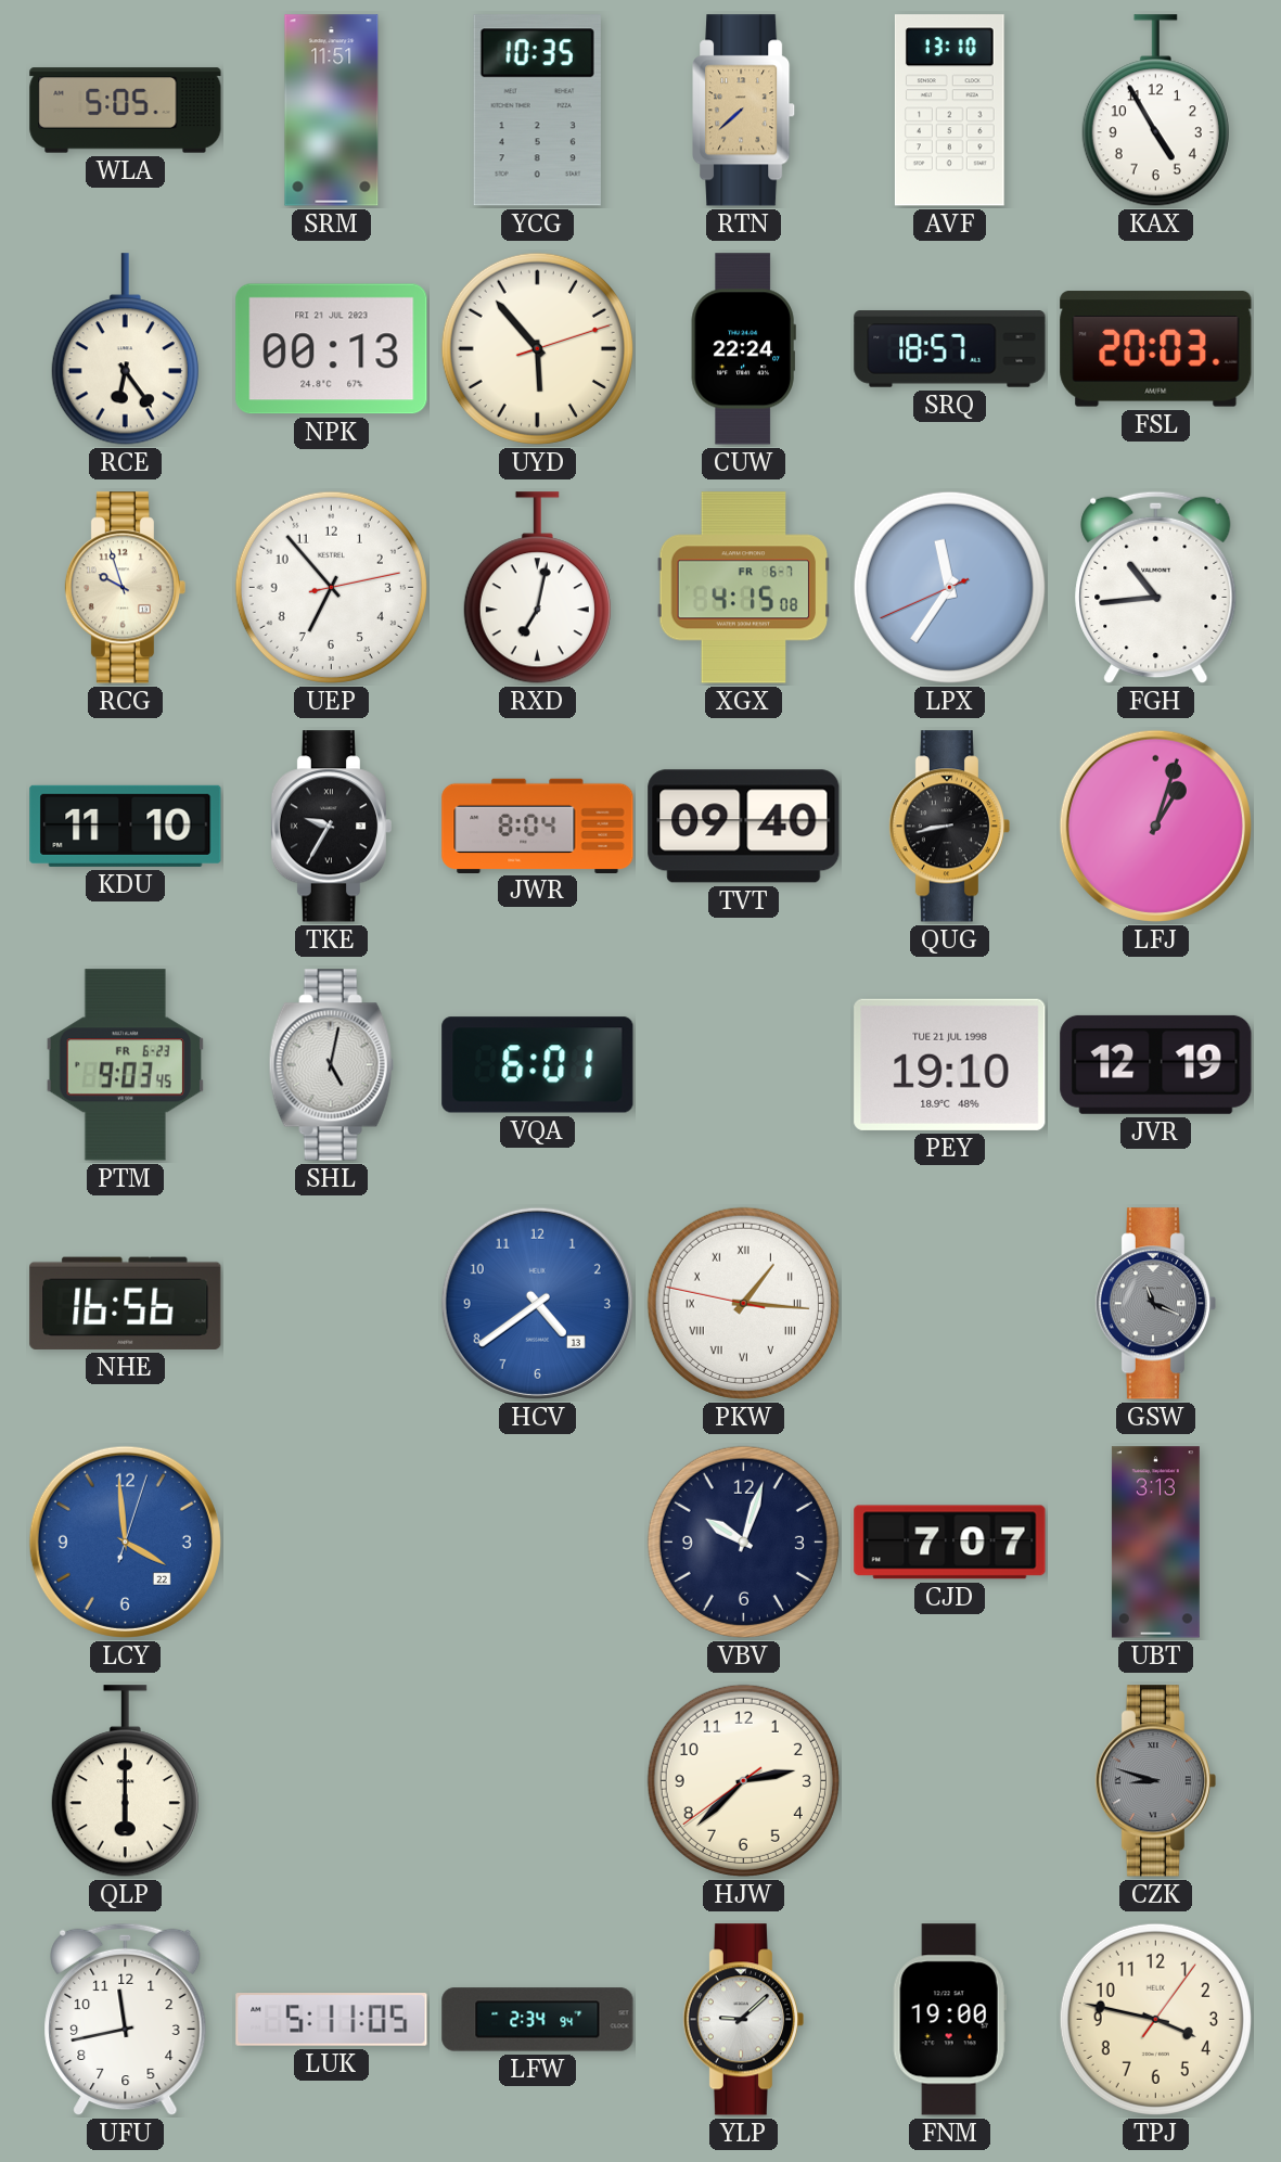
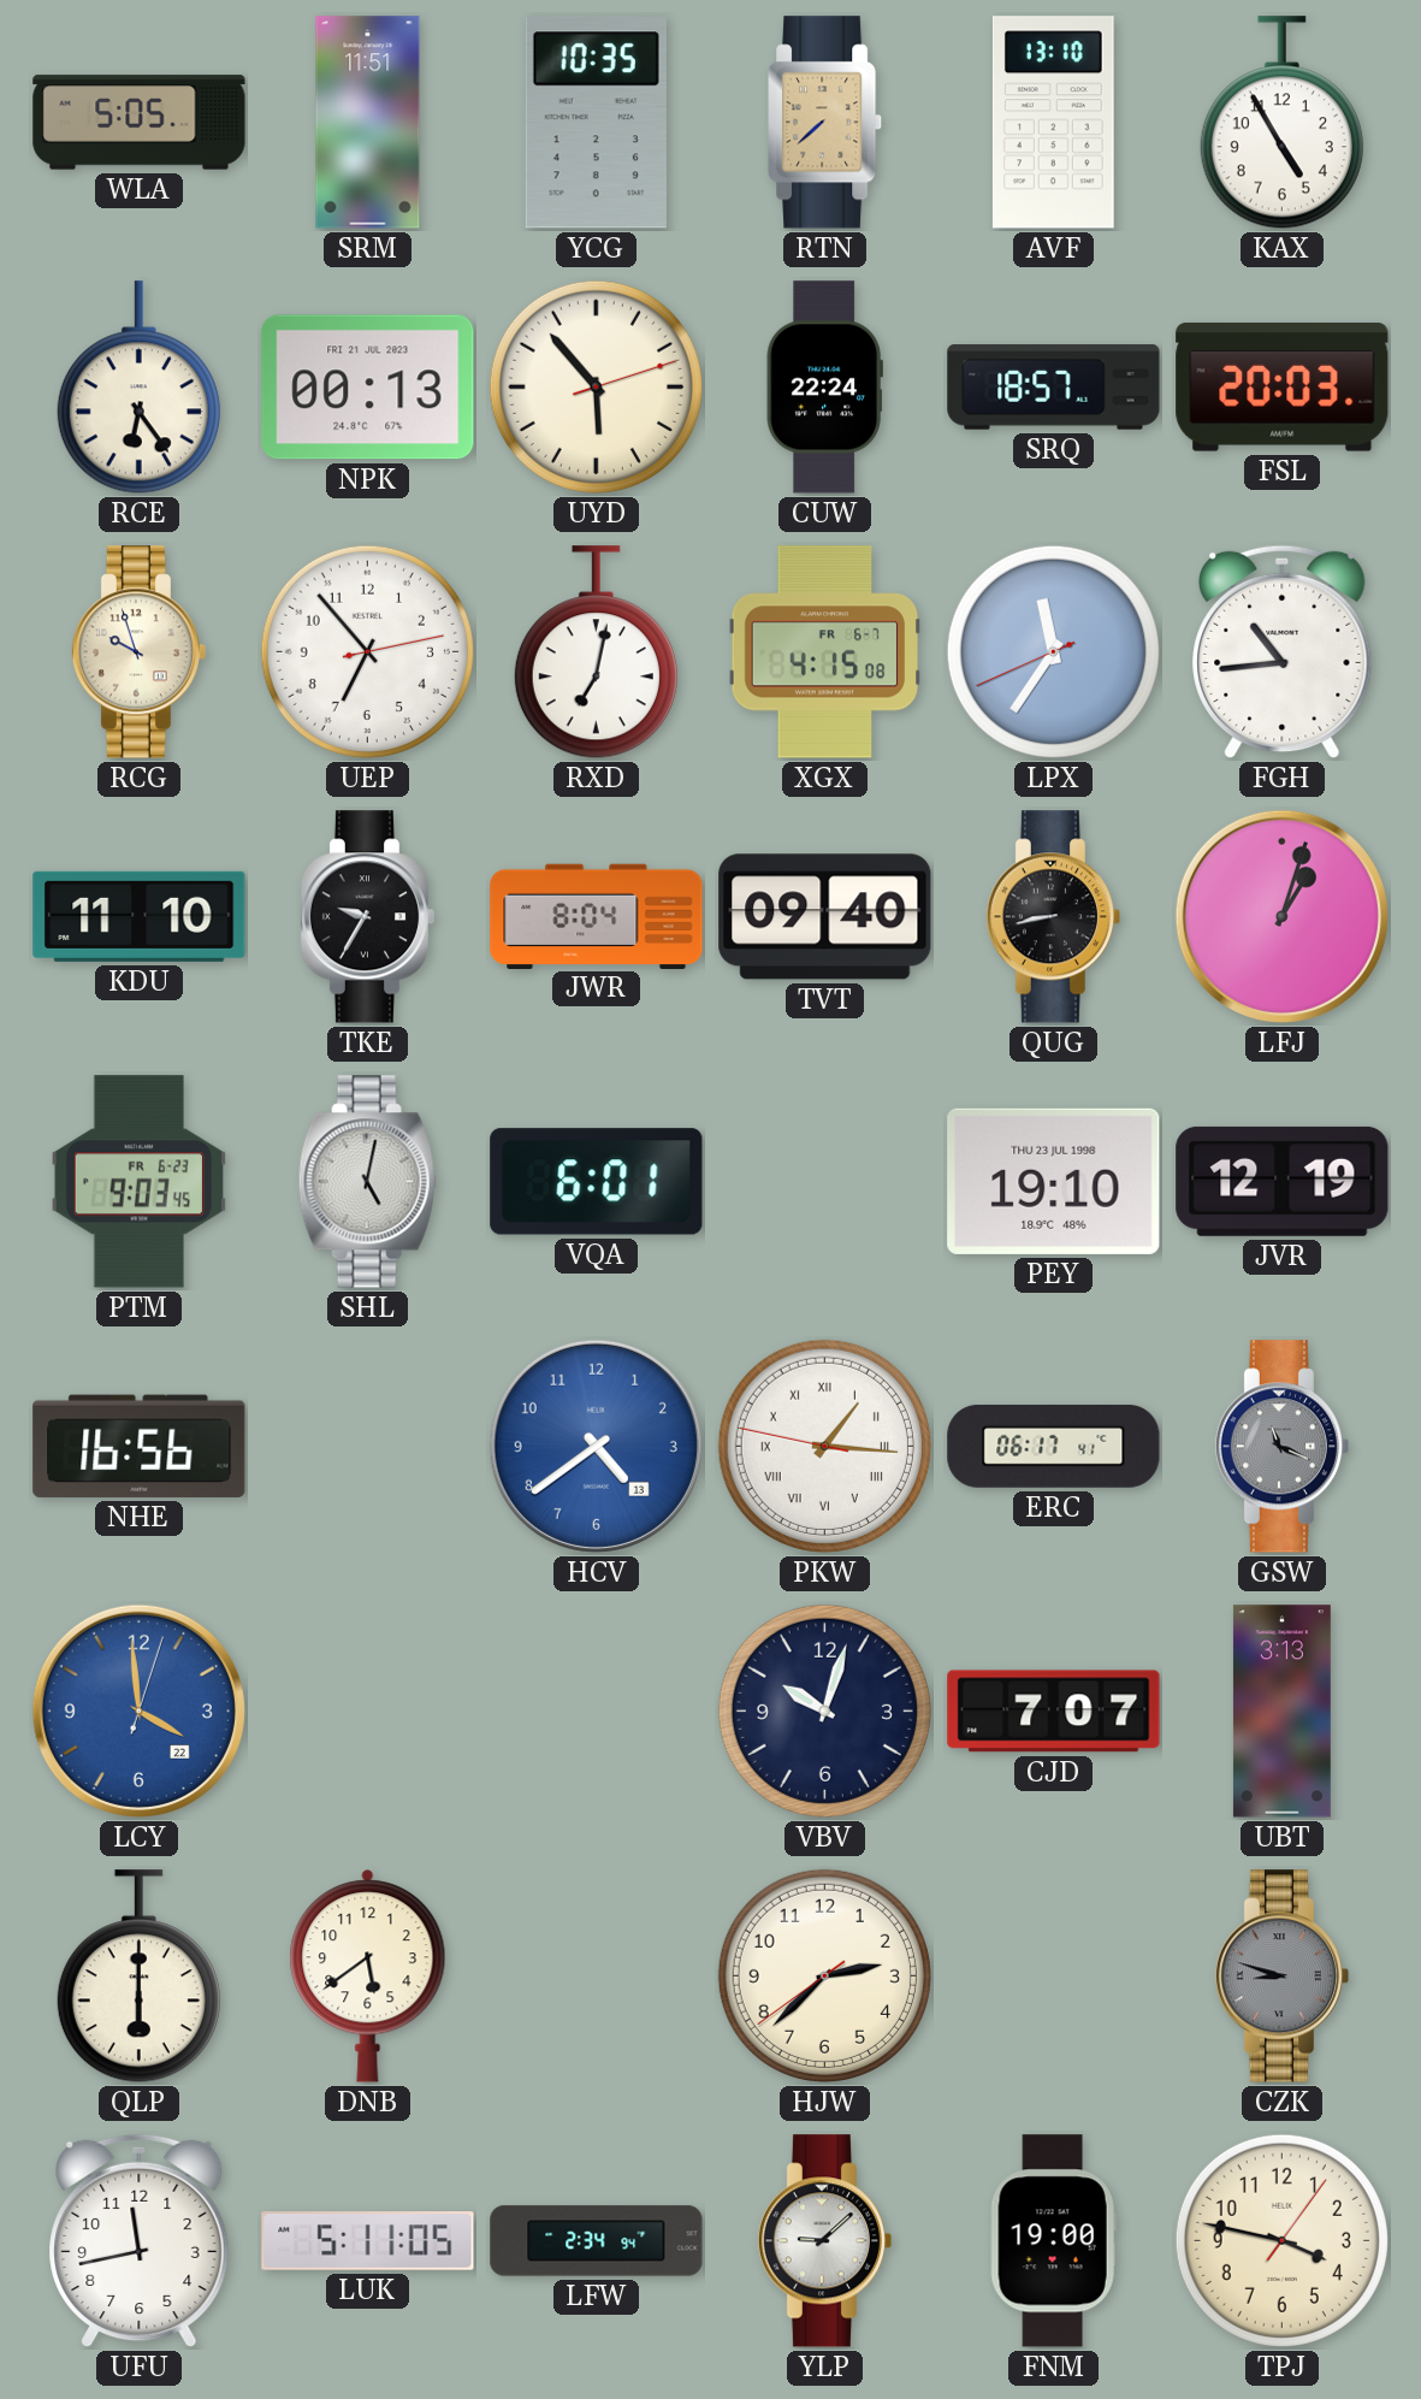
PEY date: TUE 21 JUL 1998 -> THU 23 JUL 1998
ERC: none -> 06:17
DNB: none -> 5:39
